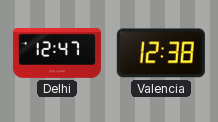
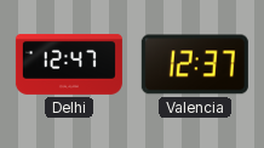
Valencia: 12:38 -> 12:37
